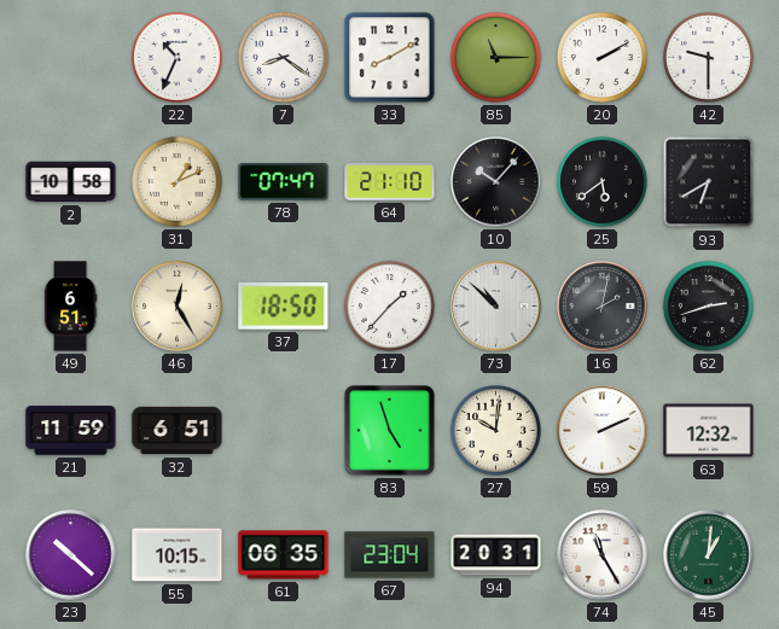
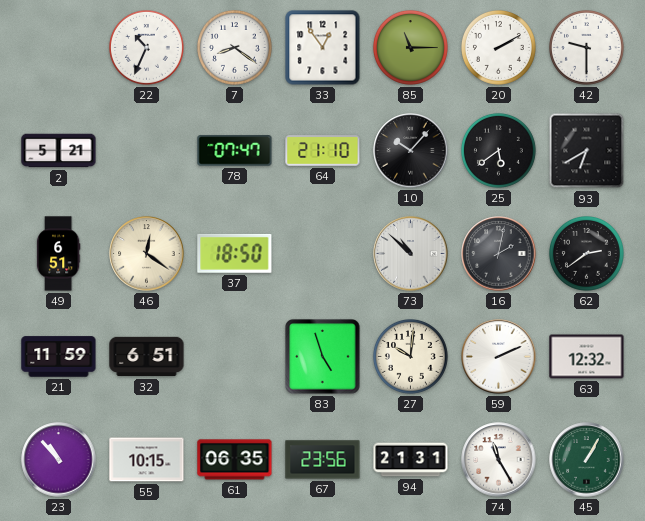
33: 8:10 -> 12:54
2: 10:58 -> 5:21
31: 1:11 -> none
46: 12:25 -> 12:21
17: 1:37 -> none
62: 2:42 -> 2:39
23: 10:22 -> 10:53
67: 23:04 -> 23:56
94: 20:31 -> 21:31
45: 1:01 -> 1:05
